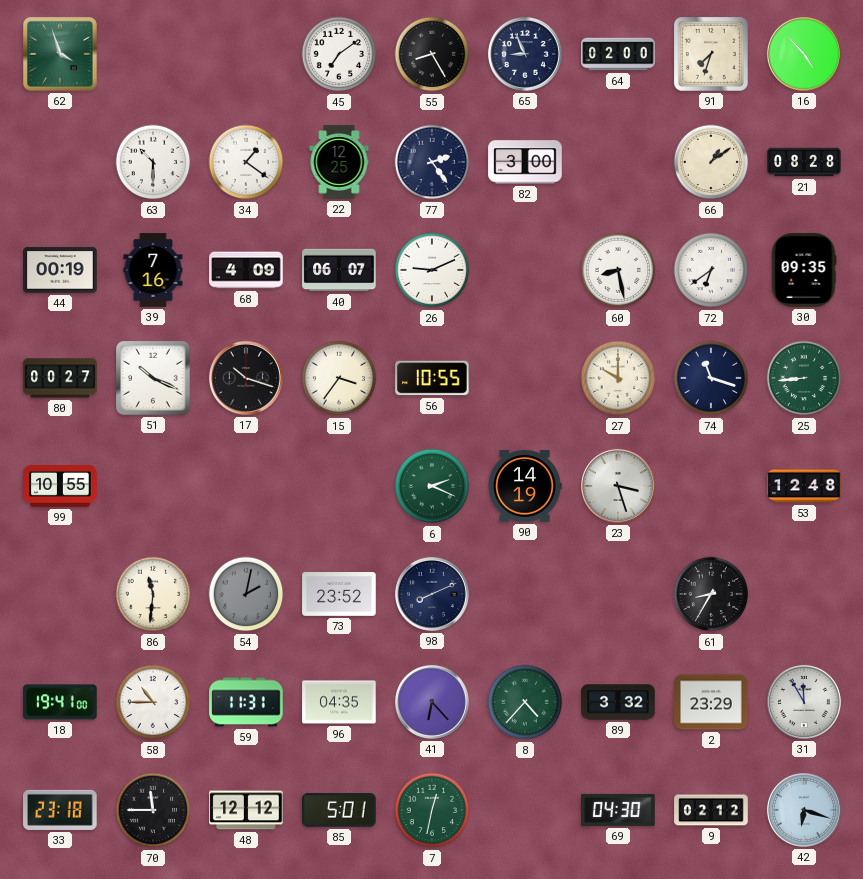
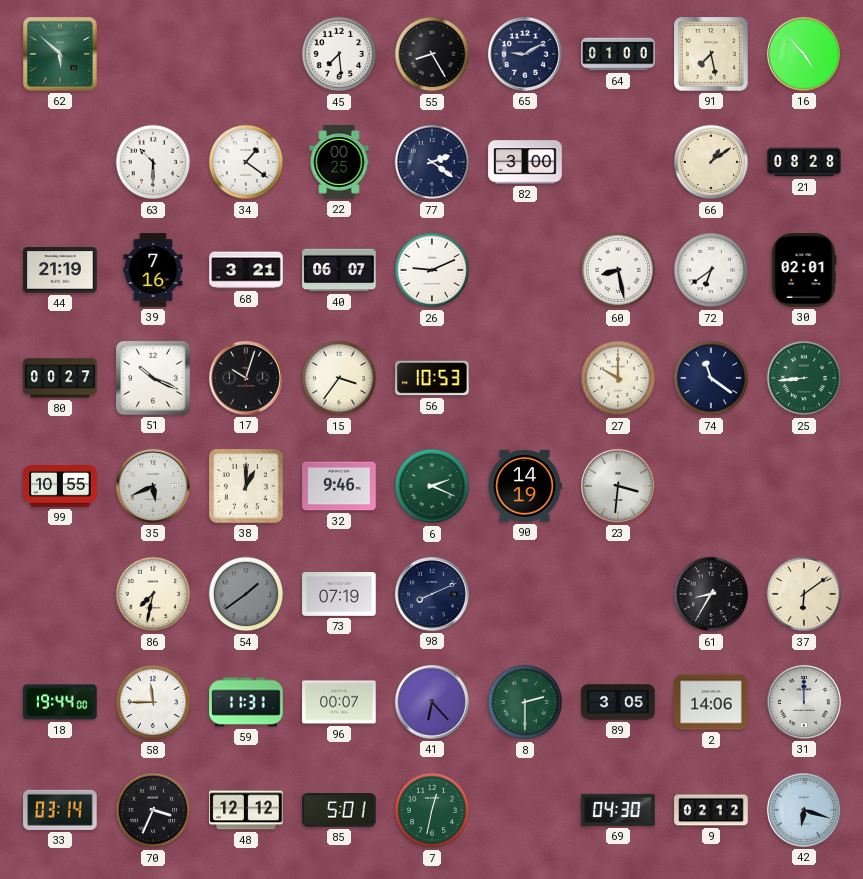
62: 3:57 -> 5:52
45: 7:09 -> 7:29
65: 8:56 -> 9:10
64: 02:00 -> 01:00
91: 7:33 -> 7:28
22: 12:25 -> 00:25
77: 2:24 -> 2:21
44: 00:19 -> 21:19
68: 4:09 -> 3:21
30: 09:35 -> 02:01
17: 10:18 -> 10:03
56: 10:55 -> 10:53
74: 11:18 -> 11:21
35: none -> 5:41
38: none -> 1:00
32: none -> 9:46
23: 3:27 -> 3:31
53: 12:48 -> none
86: 11:31 -> 7:32
54: 2:02 -> 1:39
73: 23:52 -> 07:19
37: none -> 6:09
18: 19:41 -> 19:44
58: 10:45 -> 11:45
96: 04:35 -> 00:07
8: 4:37 -> 2:30
89: 3:32 -> 3:05
2: 23:29 -> 14:06
31: 11:55 -> 12:00
33: 23:18 -> 03:14
70: 11:45 -> 3:34
